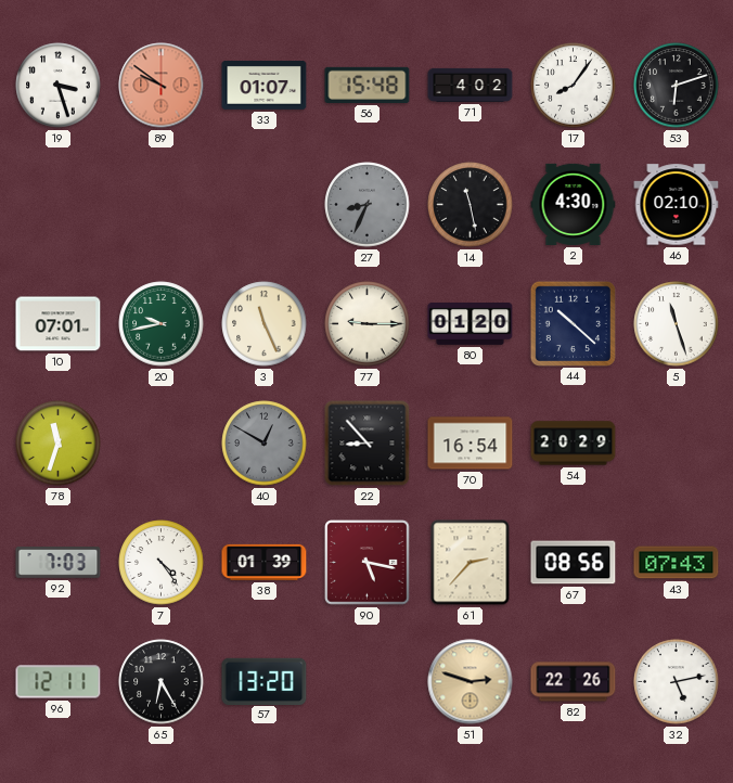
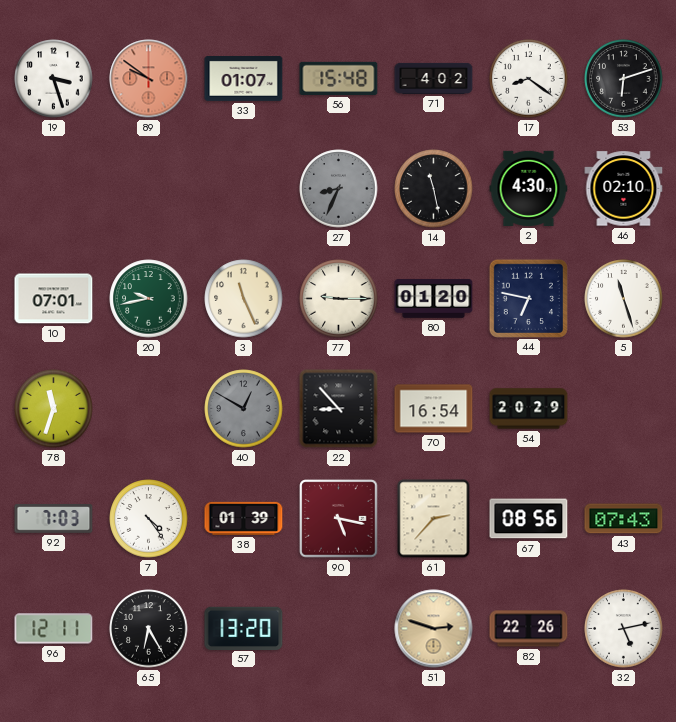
17: 8:06 -> 8:21
44: 10:22 -> 6:47
